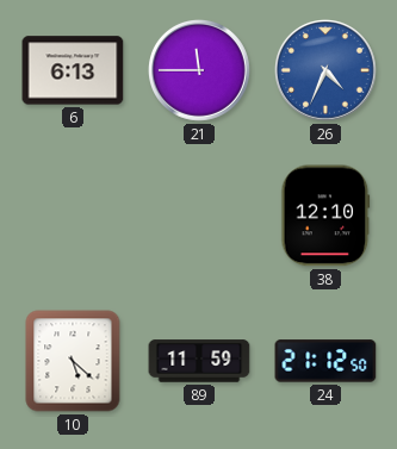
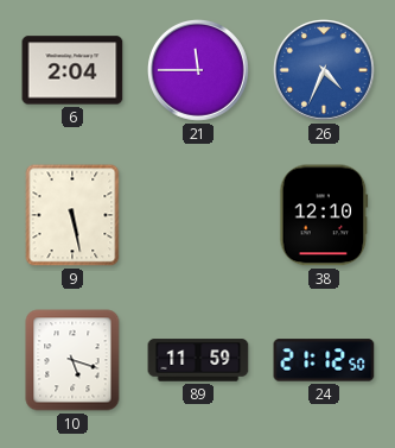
6: 6:13 -> 2:04
9: none -> 5:28
10: 5:22 -> 5:18
